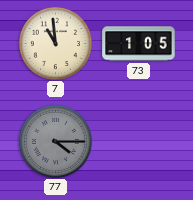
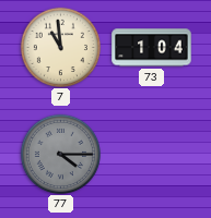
73: 1:05 -> 1:04
